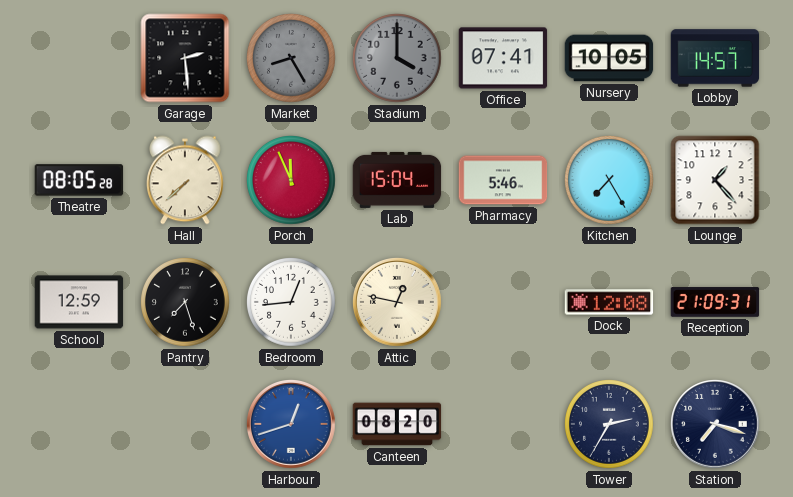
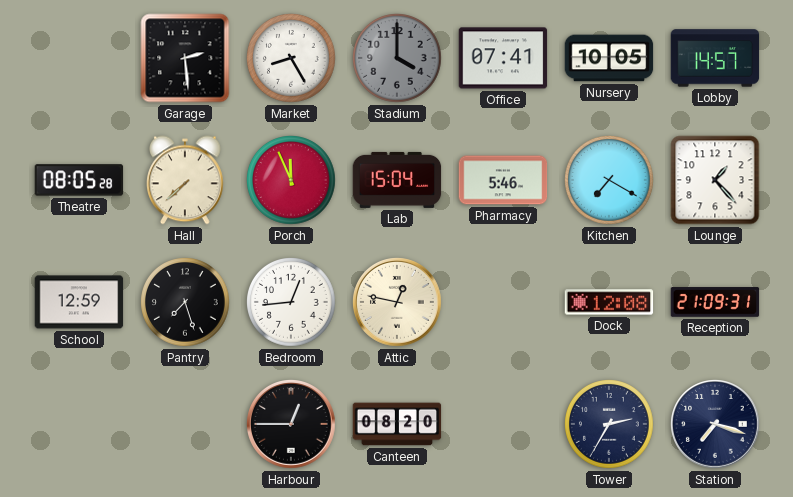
Market dial: grey -> white
Kitchen: 7:25 -> 7:20
Harbour: 12:42 -> 12:45
Harbour dial: blue -> black
